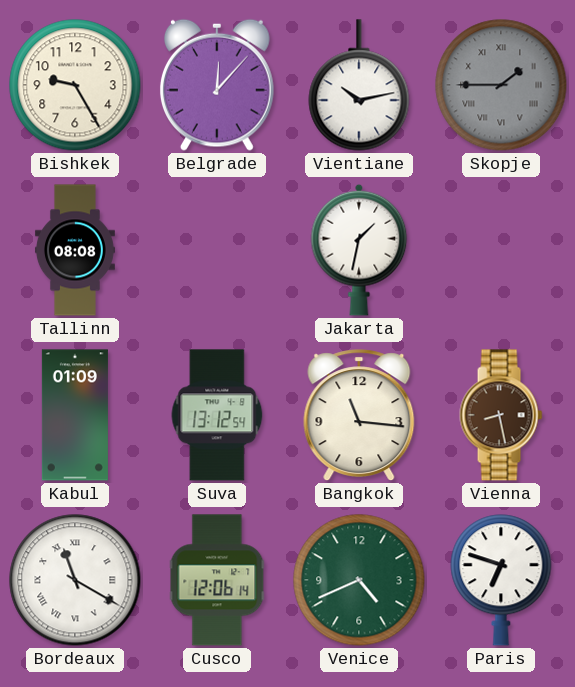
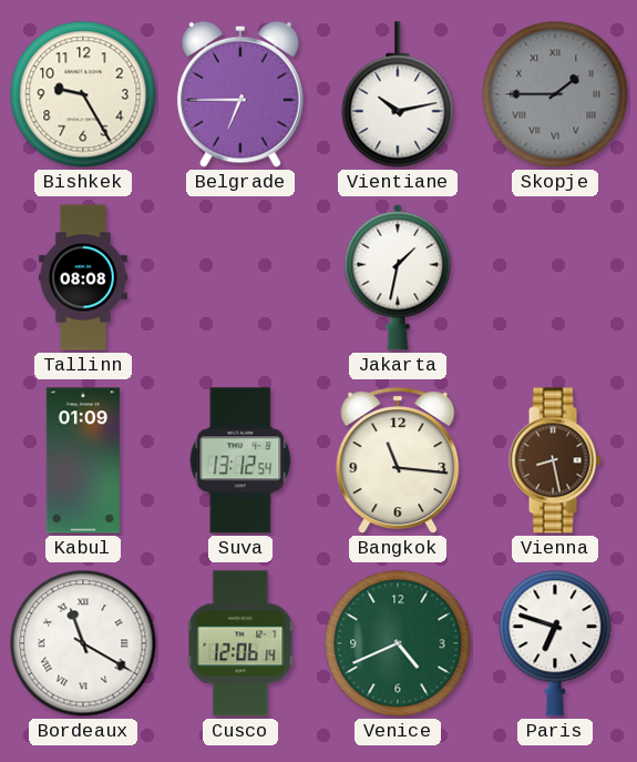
Belgrade: 12:07 -> 6:45
